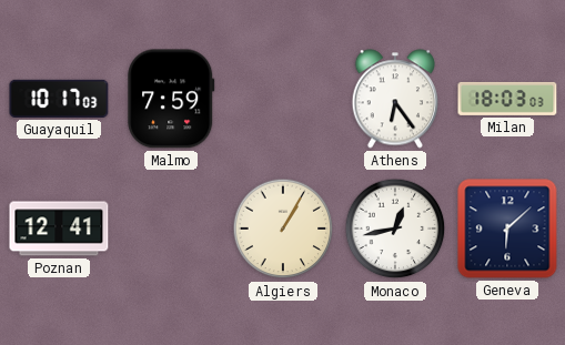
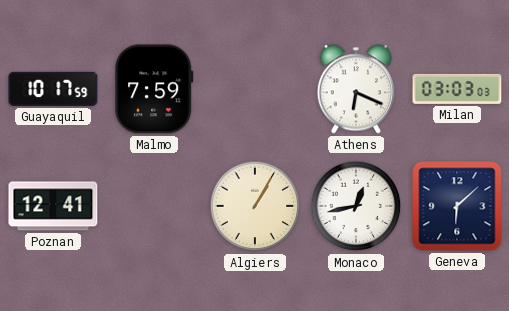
Guayaquil: 10:17:03 -> 10:17:59
Athens: 6:24 -> 6:19
Milan: 18:03 -> 03:03
